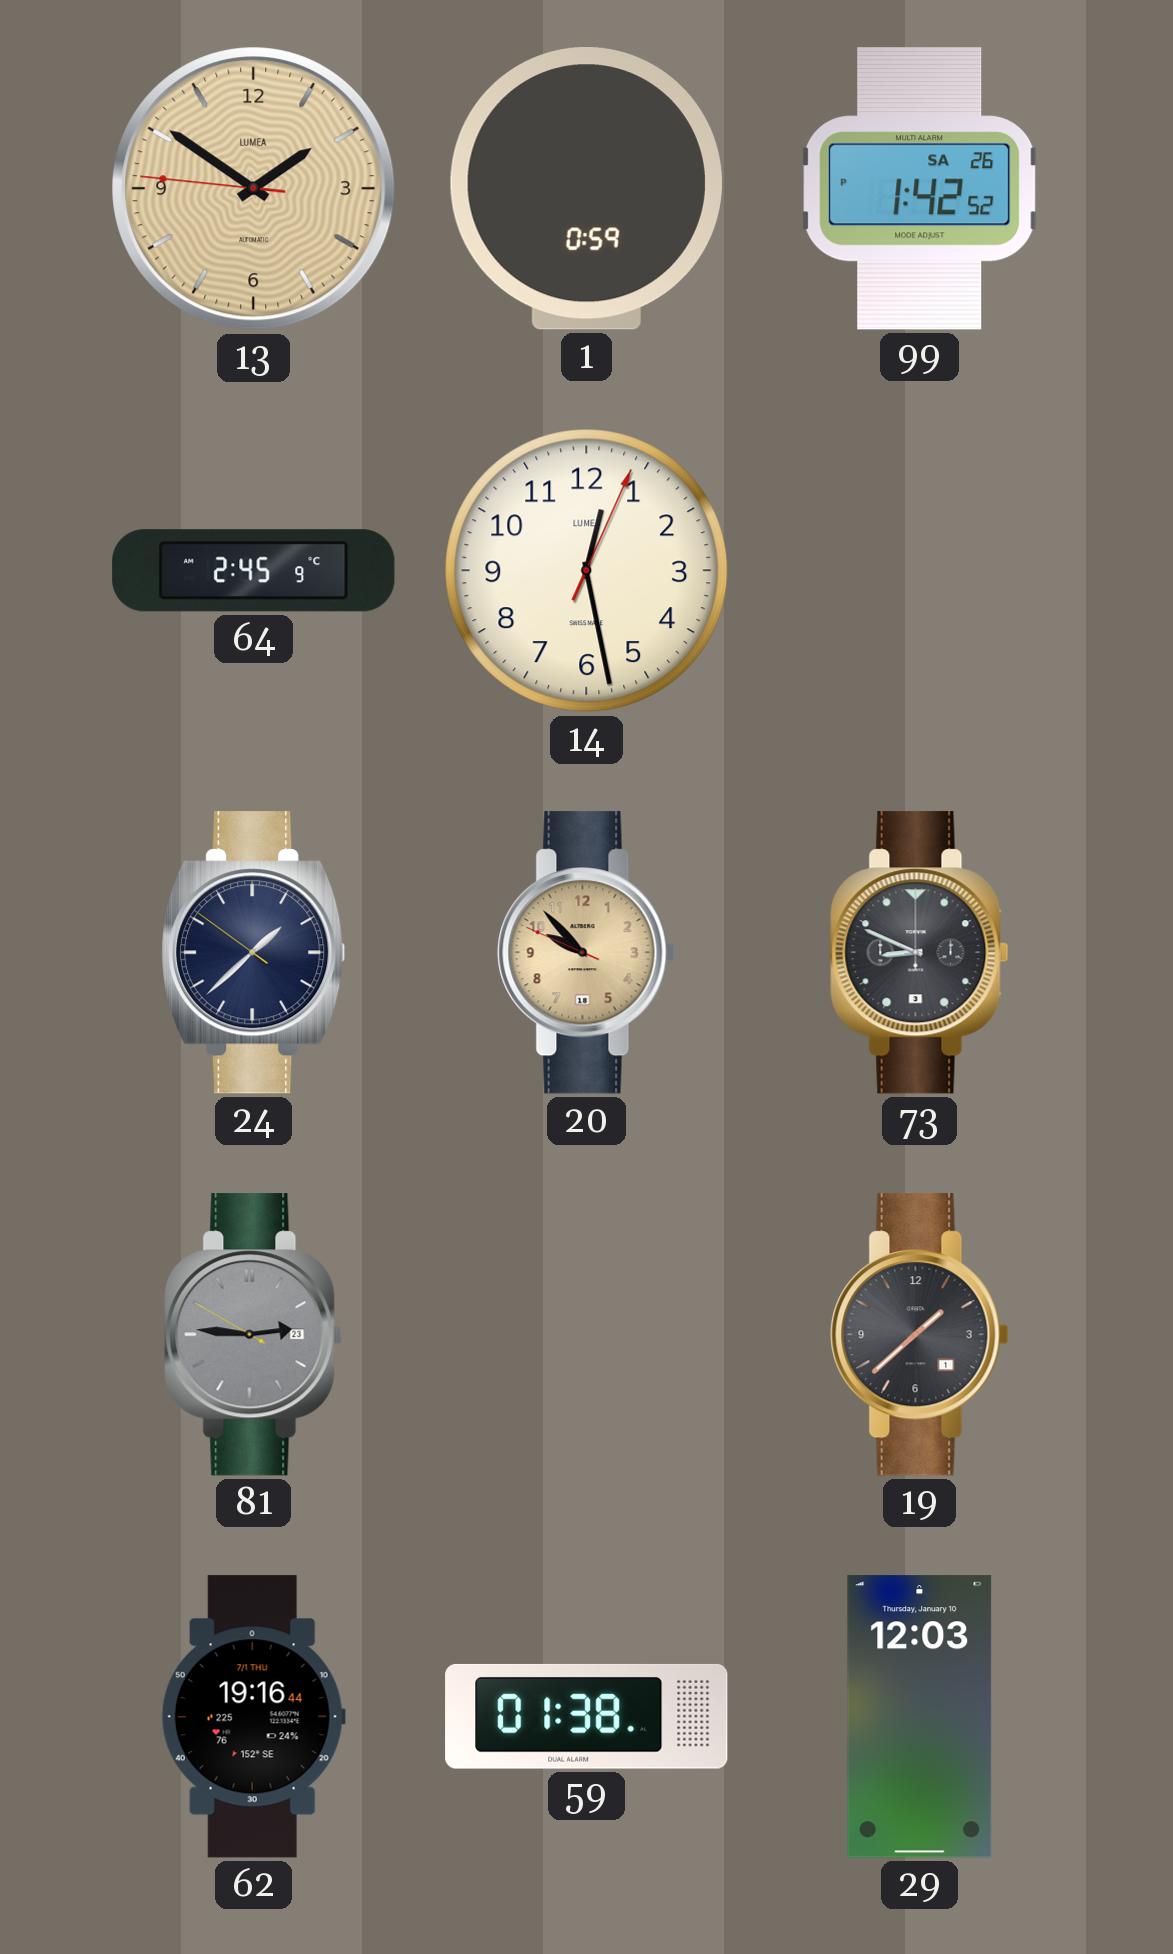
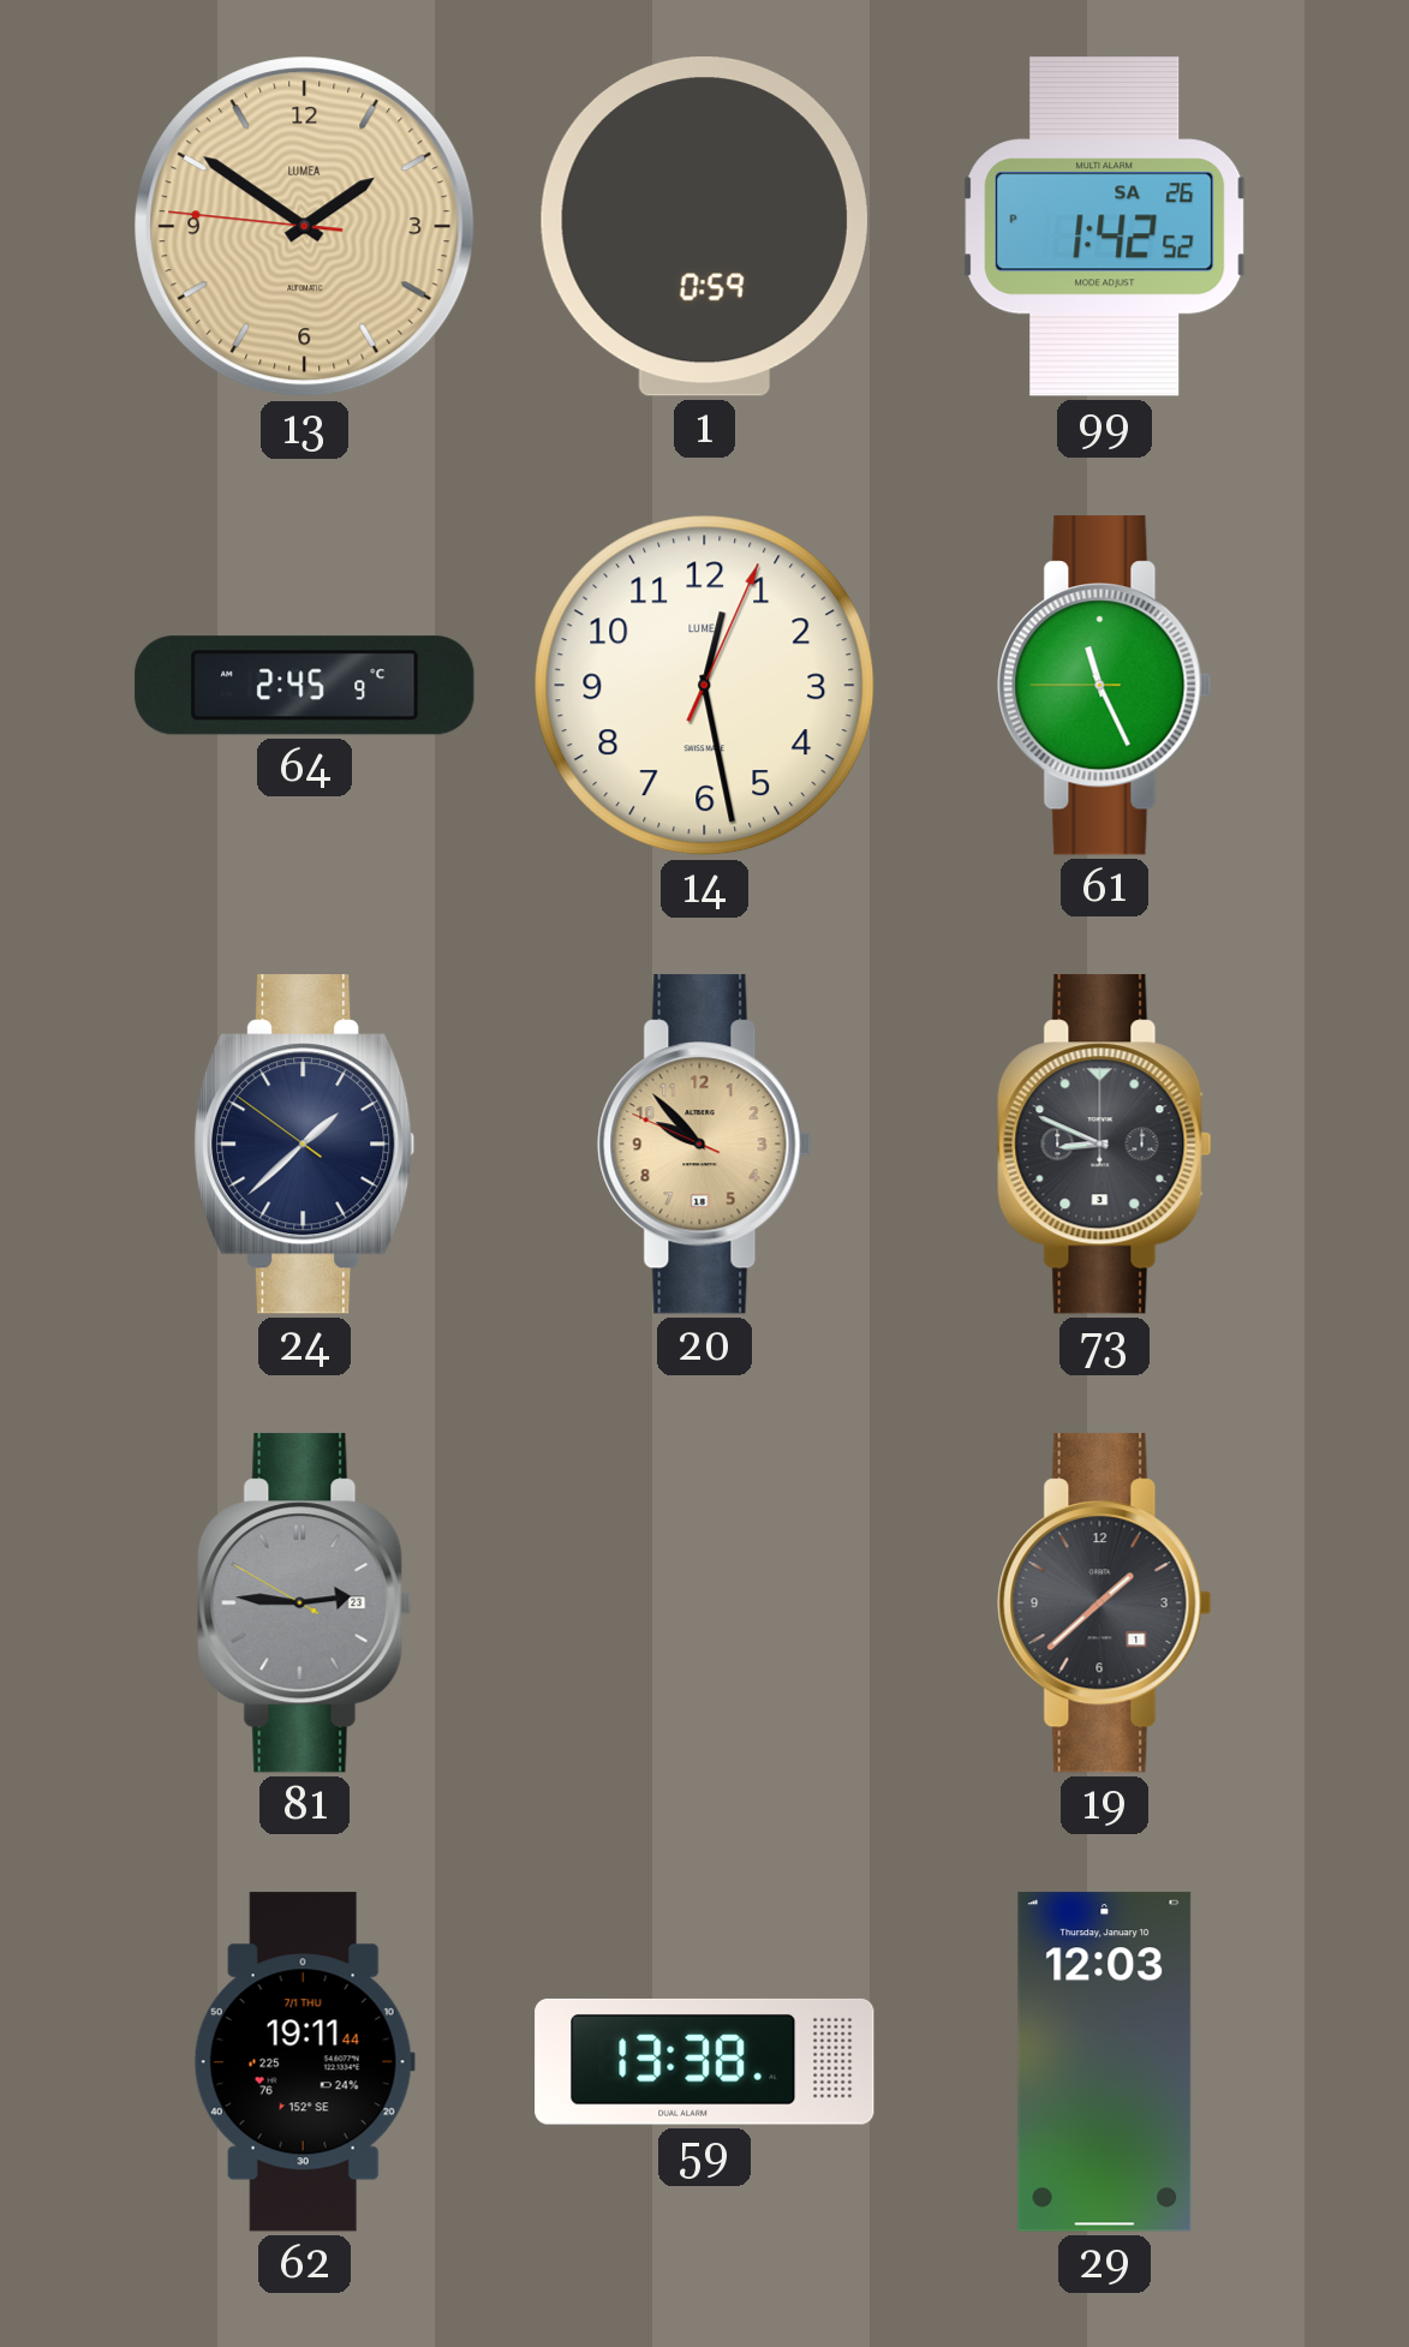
61: none -> 11:25
62: 19:16 -> 19:11
59: 01:38 -> 13:38
